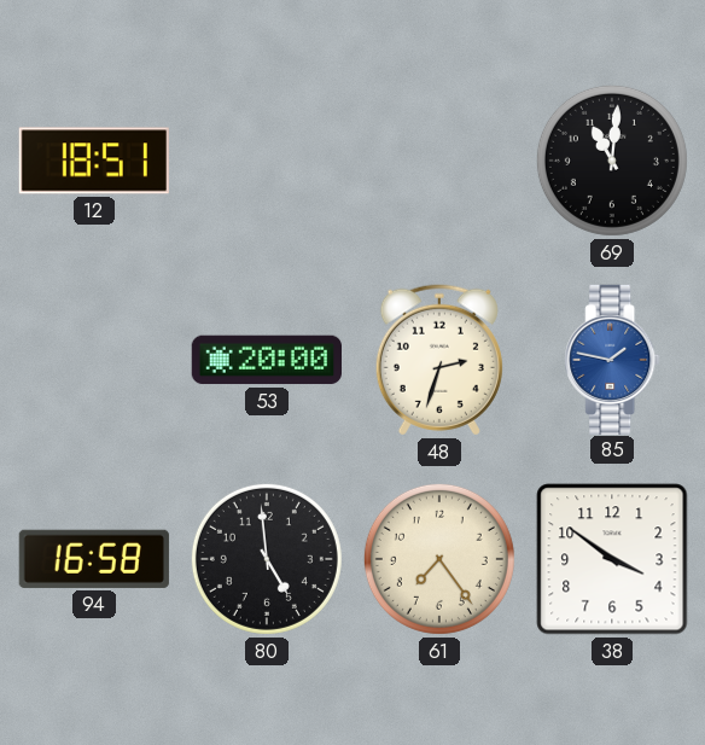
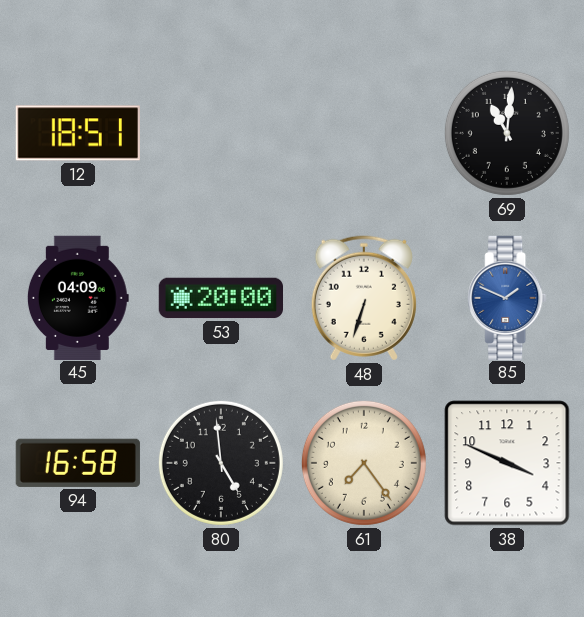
45: none -> 04:09
48: 2:33 -> 6:33
85: 1:47 -> 1:49
38: 3:51 -> 3:49
